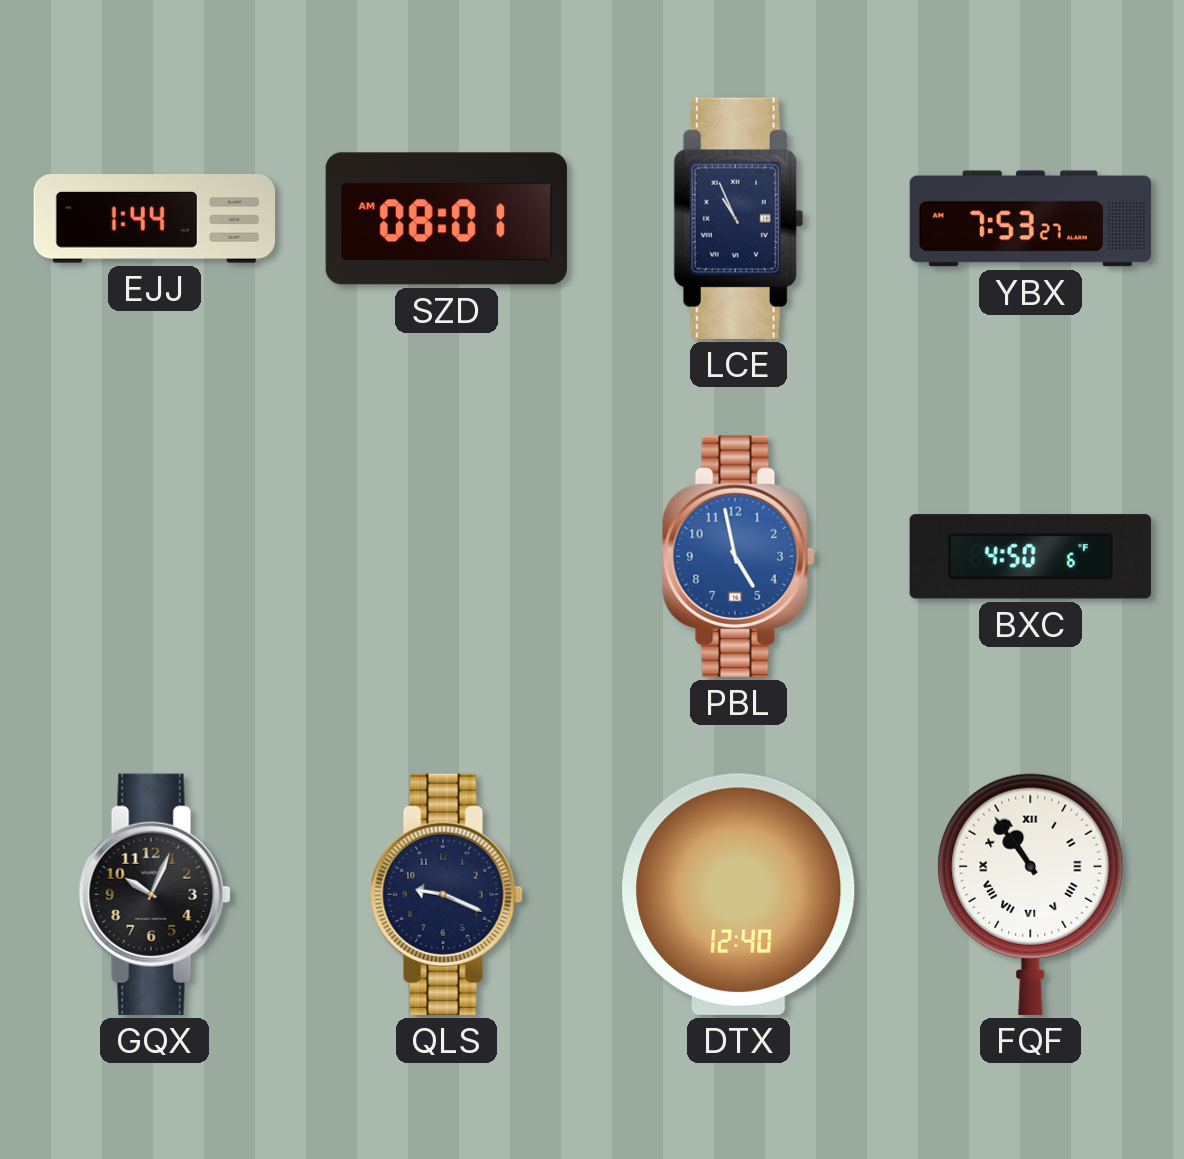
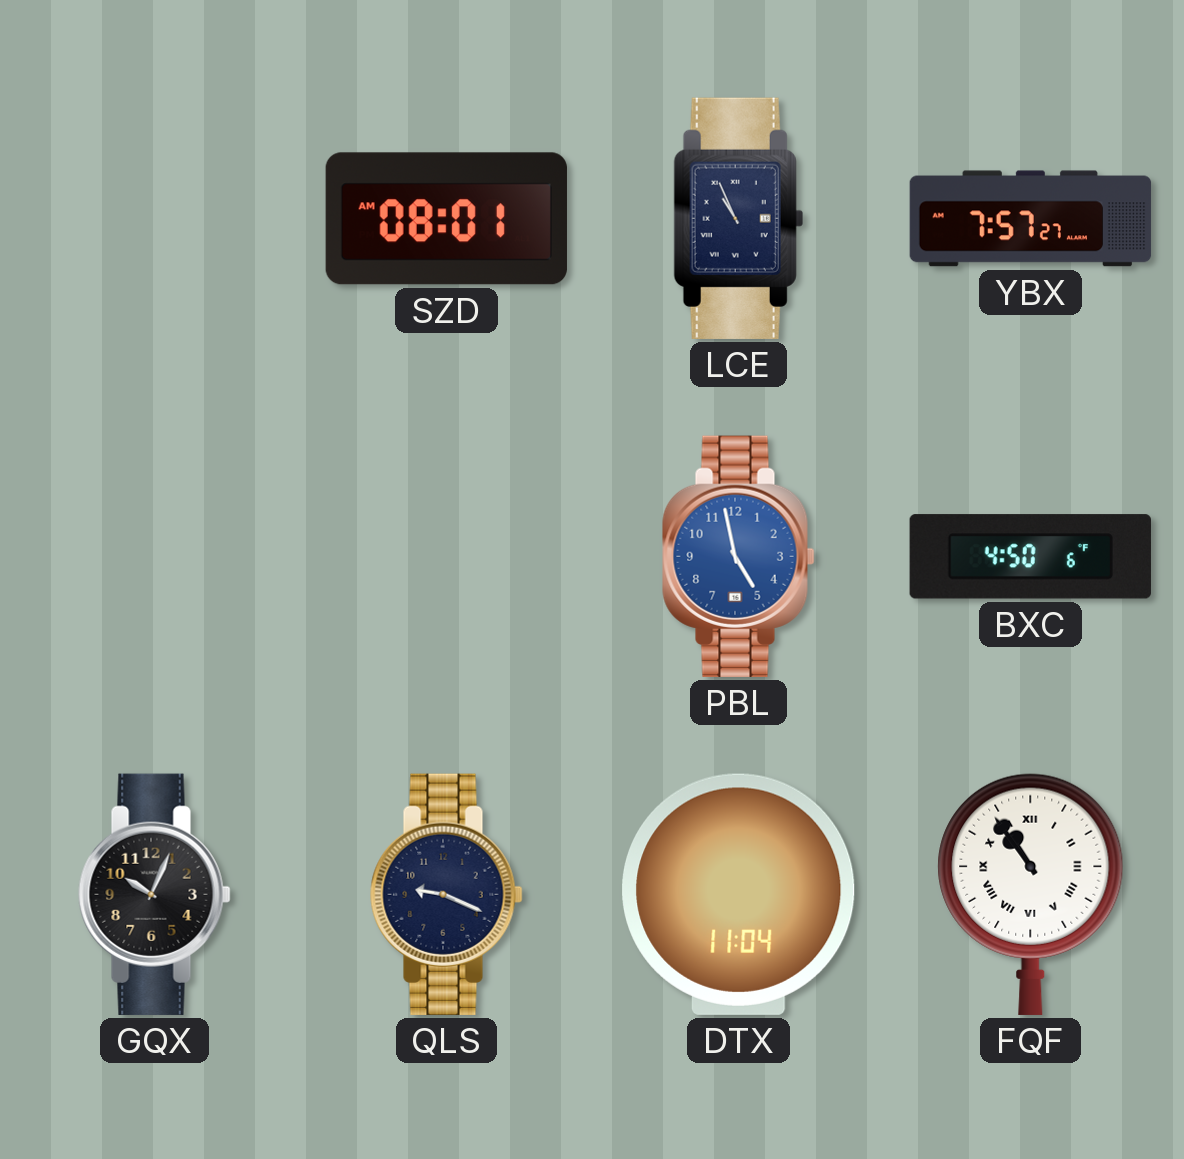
EJJ: 1:44 -> none
YBX: 7:53 -> 7:57
DTX: 12:40 -> 11:04
